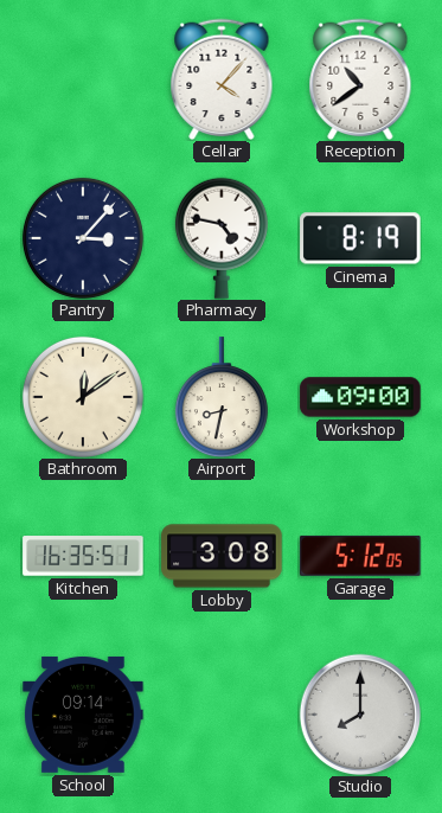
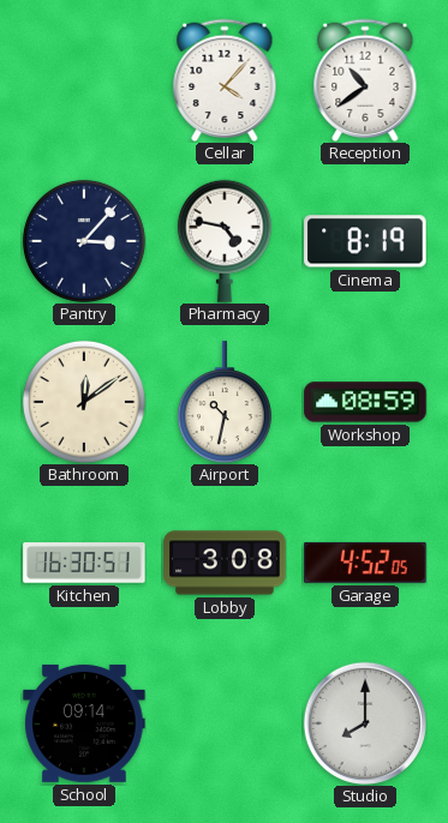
Airport: 8:32 -> 10:32
Workshop: 09:00 -> 08:59
Kitchen: 16:35 -> 16:30
Garage: 5:12 -> 4:52
